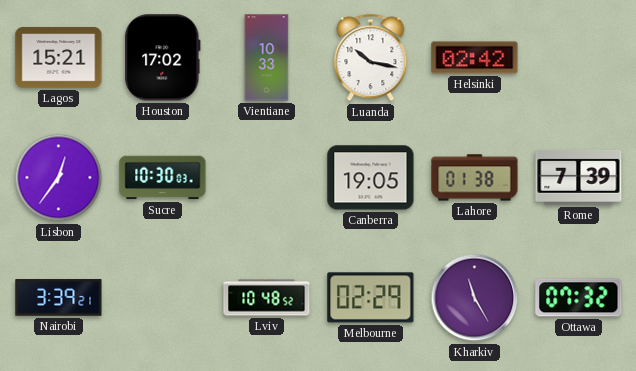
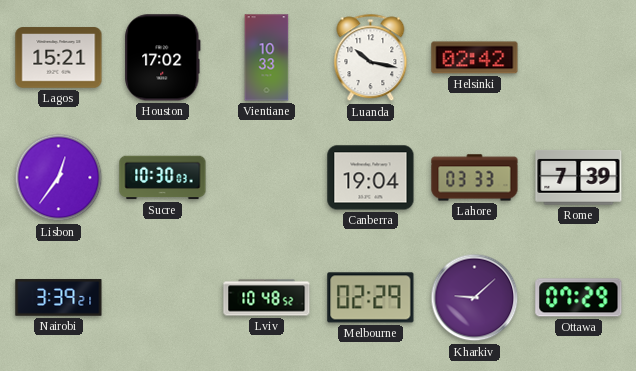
Canberra: 19:05 -> 19:04
Lahore: 01:38 -> 03:33
Kharkiv: 11:25 -> 9:08
Ottawa: 07:32 -> 07:29
